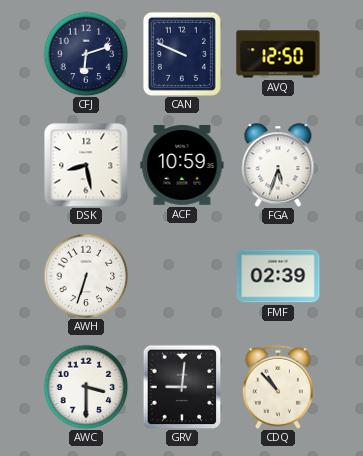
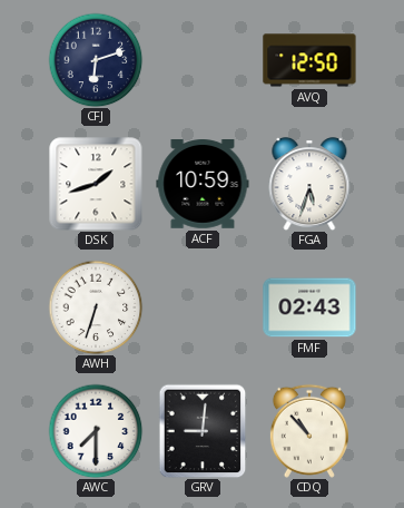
CAN: 9:49 -> none
DSK: 8:28 -> 1:42
FMF: 02:39 -> 02:43
AWC: 3:30 -> 7:30
